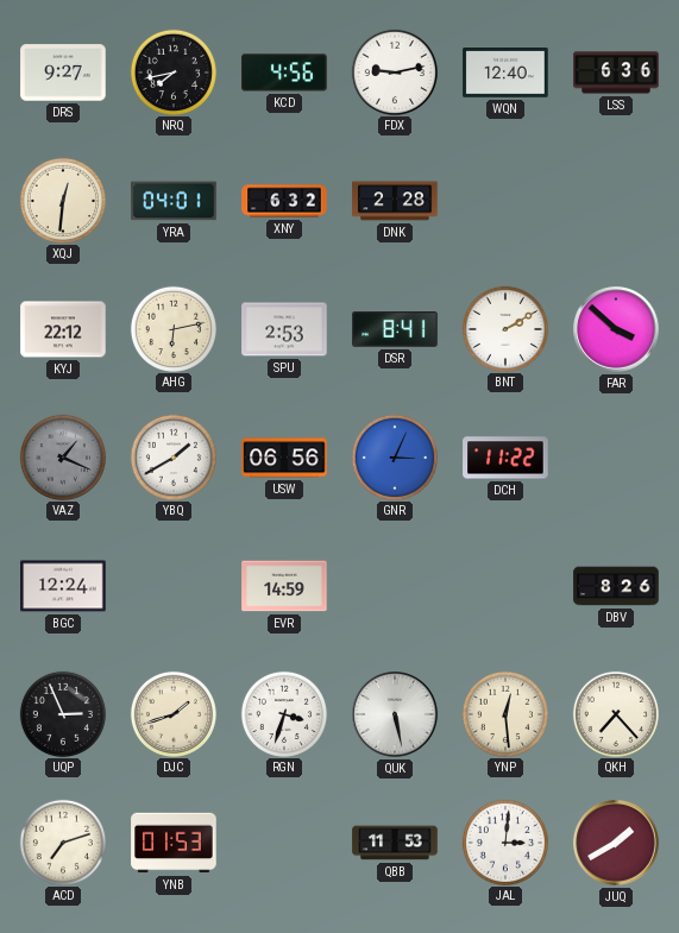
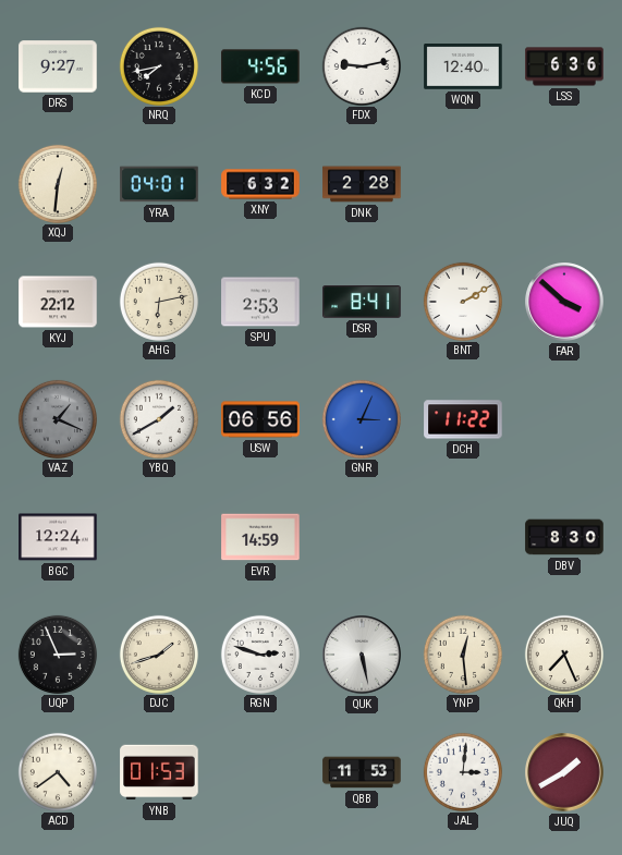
DBV: 8:26 -> 8:30
RGN: 3:33 -> 2:48
QKH: 7:23 -> 7:26
ACD: 7:12 -> 4:39
